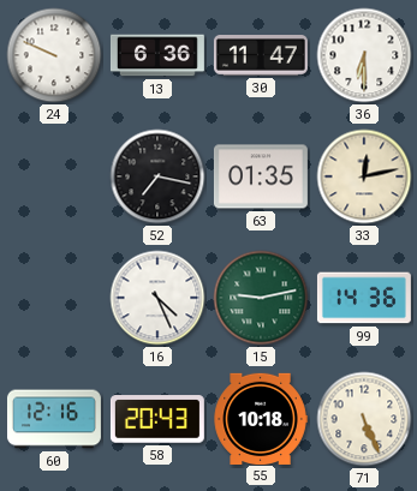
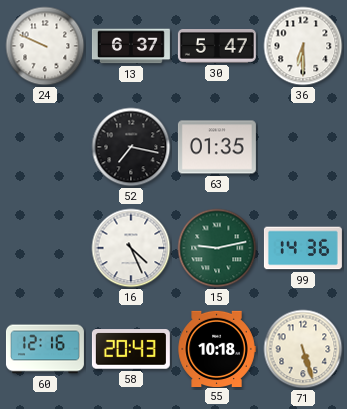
13: 6:36 -> 6:37
30: 11:47 -> 5:47
33: 12:13 -> none
71: 5:26 -> 5:27
